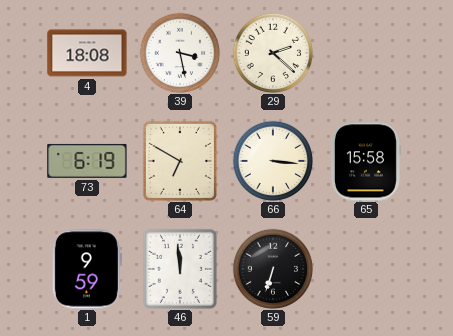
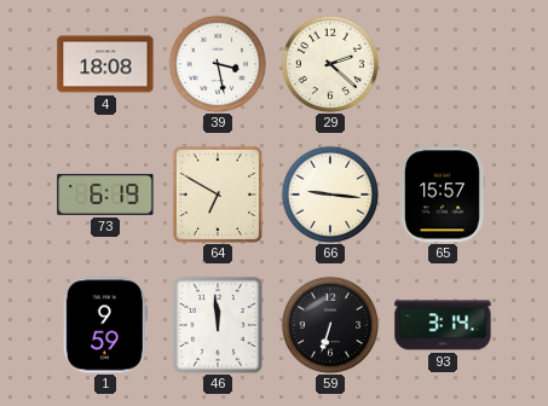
66: 3:16 -> 9:16
65: 15:58 -> 15:57
93: none -> 3:14
